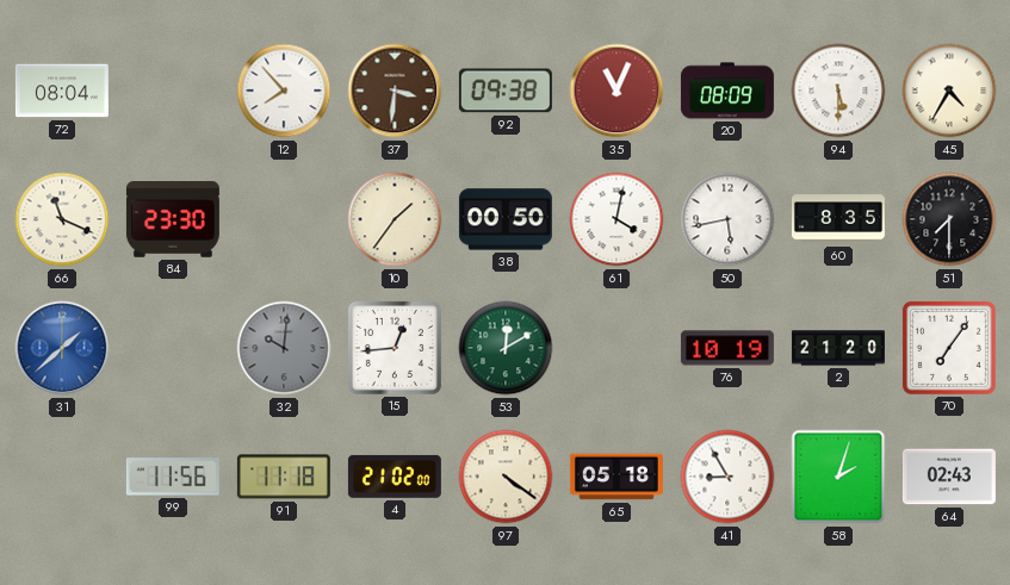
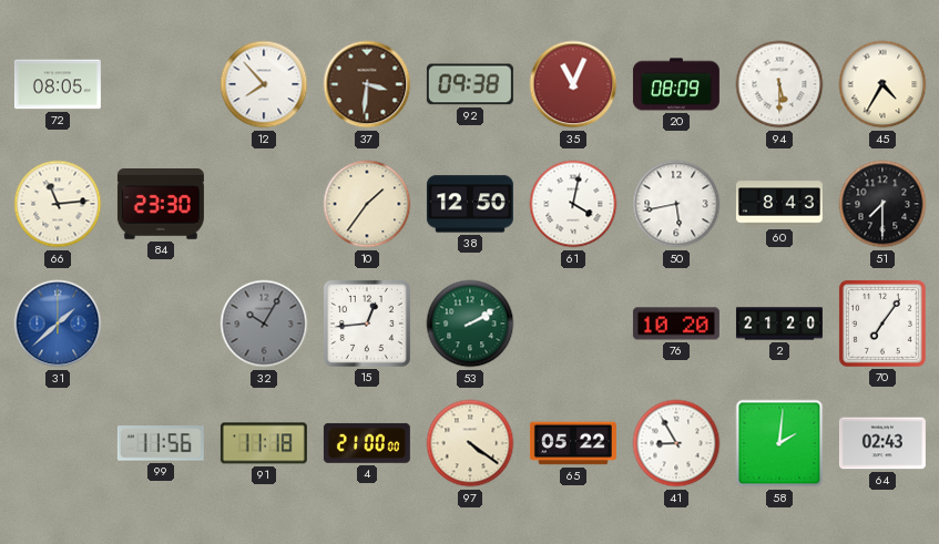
72: 08:04 -> 08:05
66: 11:19 -> 11:14
38: 00:50 -> 12:50
60: 8:35 -> 8:43
32: 10:01 -> 10:05
53: 12:10 -> 2:10
76: 10:19 -> 10:20
4: 21:02 -> 21:00
65: 05:18 -> 05:22
58: 2:03 -> 2:01
